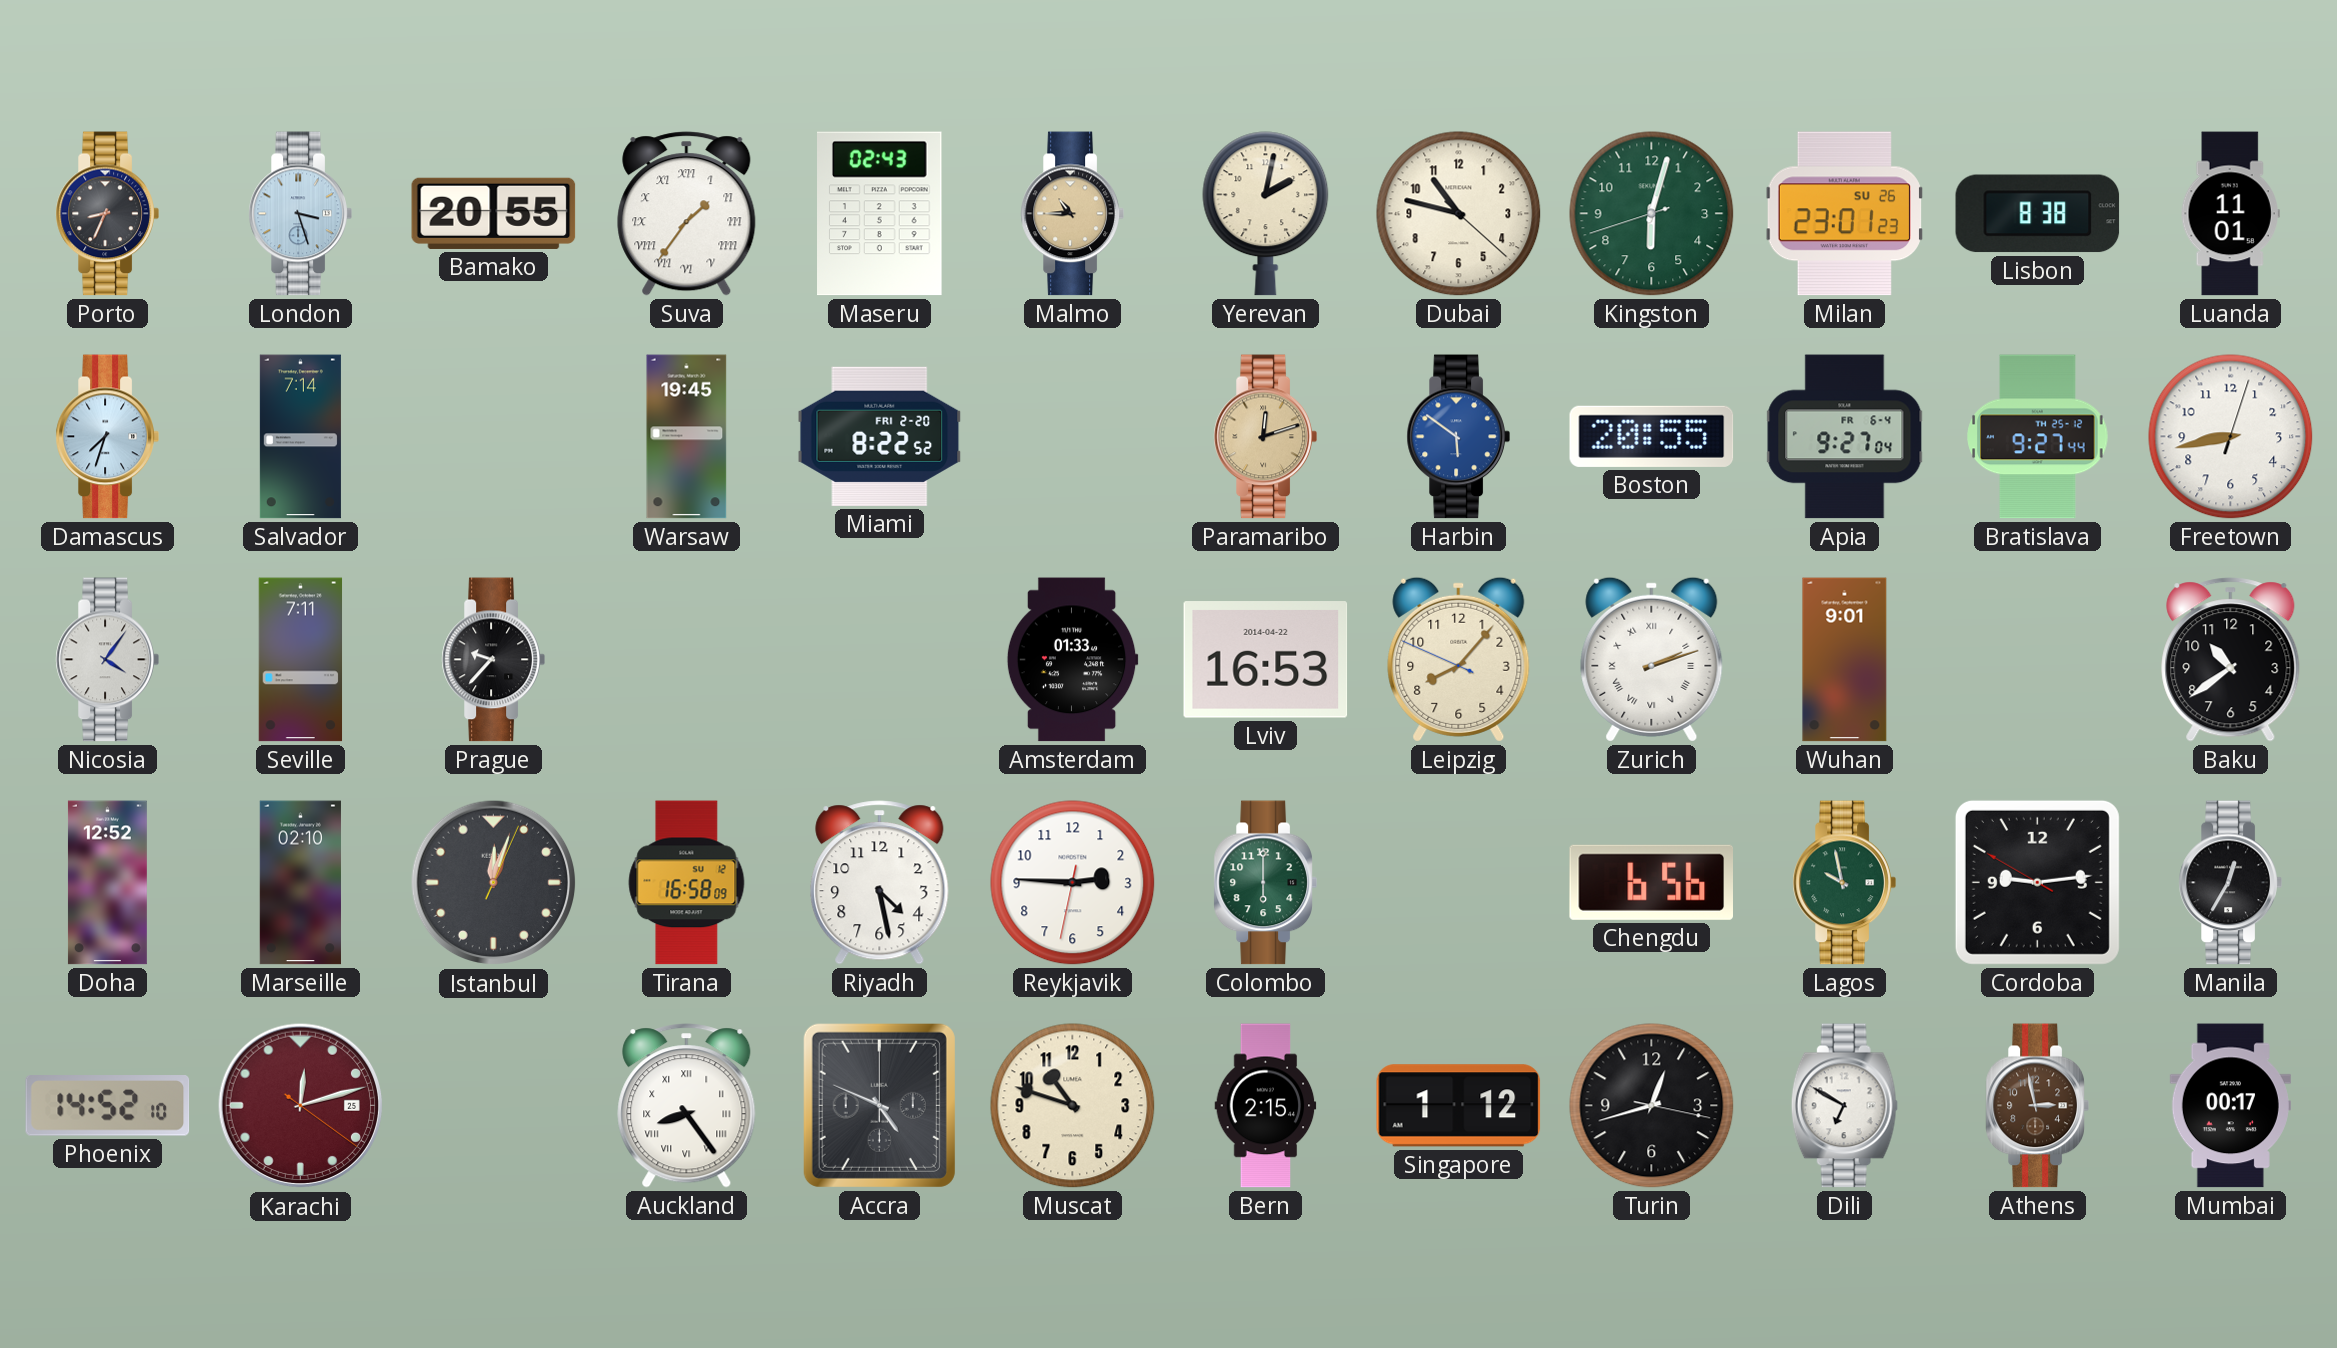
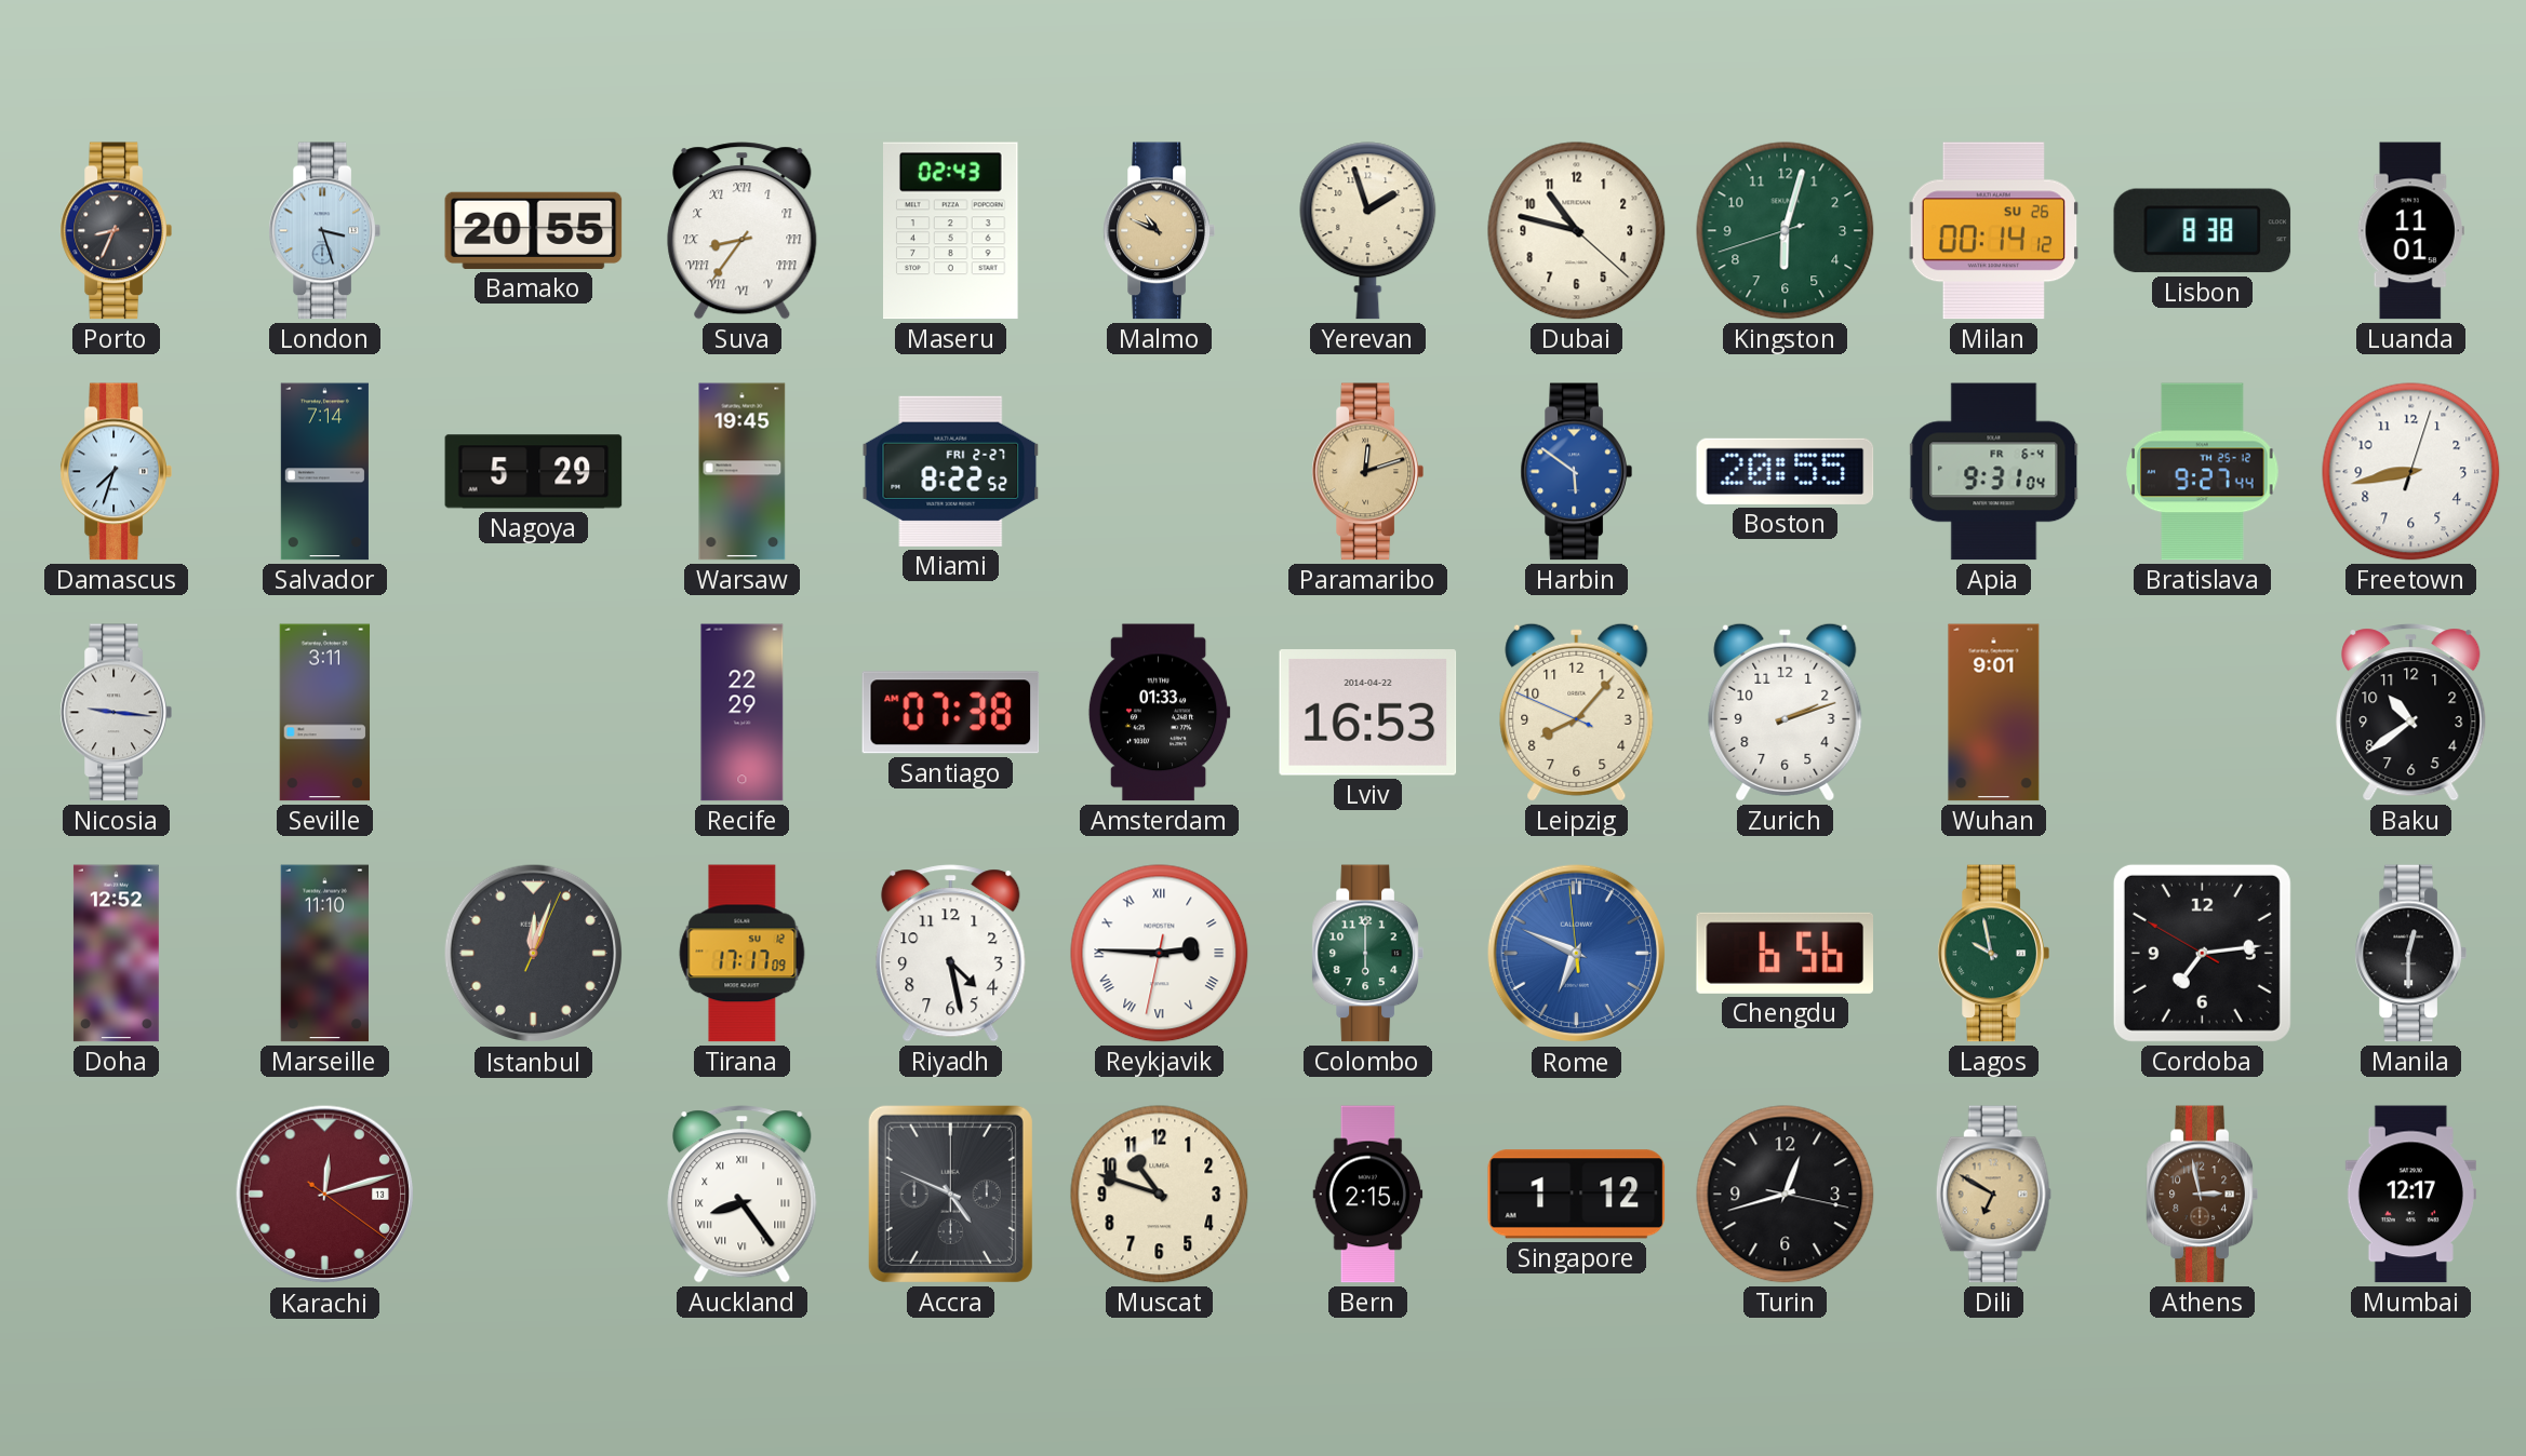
Suva: 1:36 -> 8:36
Malmo: 10:45 -> 10:49
Yerevan: 2:02 -> 1:57
Milan: 23:01 -> 00:14
Nagoya: none -> 5:29
Miami date: FRI 2-20 -> FRI 2-27
Apia: 9:27 -> 9:31
Nicosia: 4:06 -> 9:16
Seville: 7:11 -> 3:11
Prague: 9:37 -> none
Recife: none -> 22:29
Santiago: none -> 07:38
Zurich numerals: Roman -> Arabic
Marseille: 02:10 -> 11:10
Tirana: 16:58 -> 17:17
Reykjavik numerals: Arabic -> Roman
Rome: none -> 6:48
Cordoba: 9:13 -> 7:13
Manila: 12:35 -> 12:30
Phoenix: 14:52 -> none
Karachi date: 25 -> 13
Dili dial: white -> champagne
Mumbai: 00:17 -> 12:17
